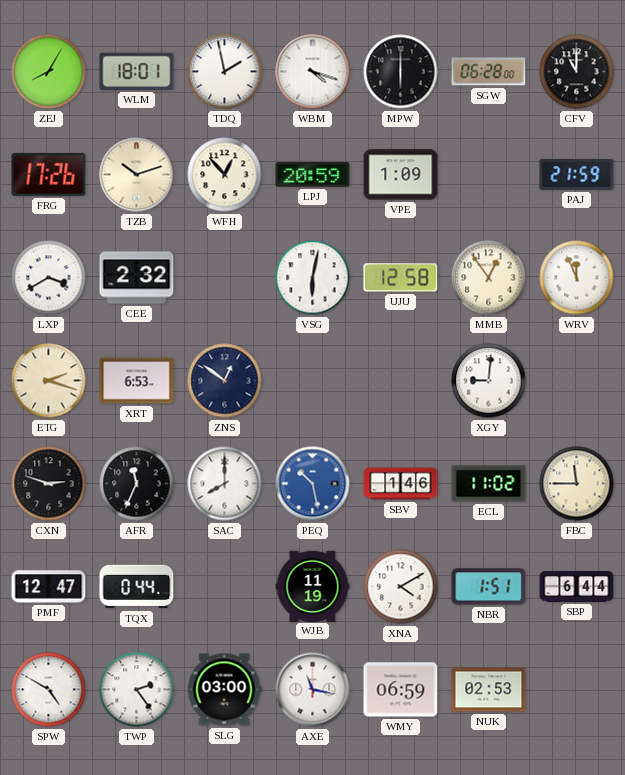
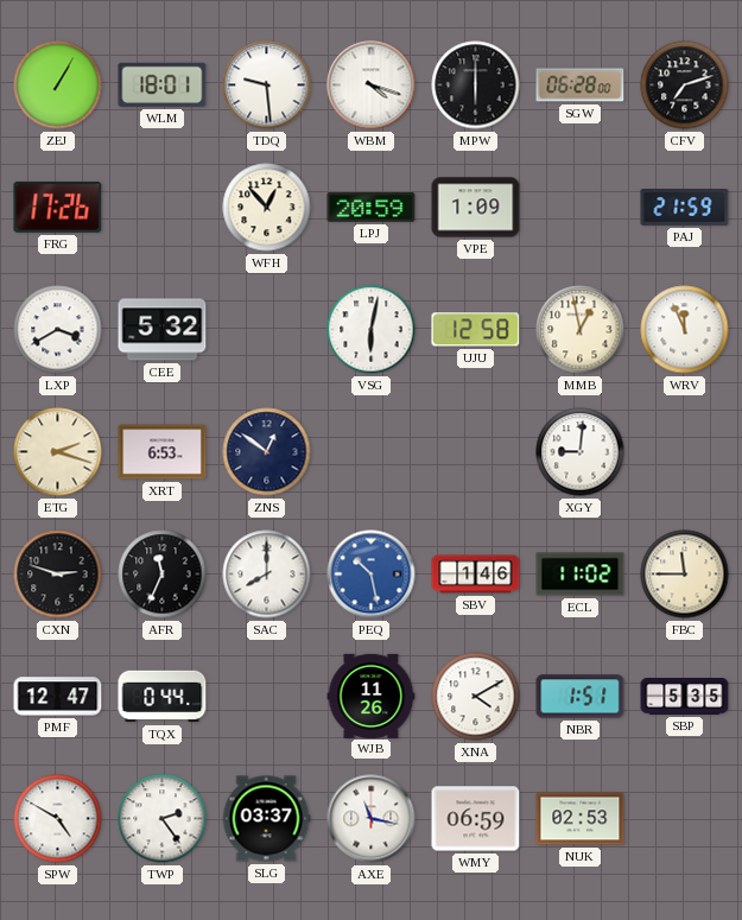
ZEJ: 8:05 -> 1:05
TDQ: 1:58 -> 9:29
CFV: 11:00 -> 7:12
TZB: 10:12 -> none
CEE: 2:32 -> 5:32
MMB: 12:54 -> 12:58
WJB: 11:19 -> 11:26
SBP: 6:44 -> 5:35
SLG: 03:00 -> 03:37
